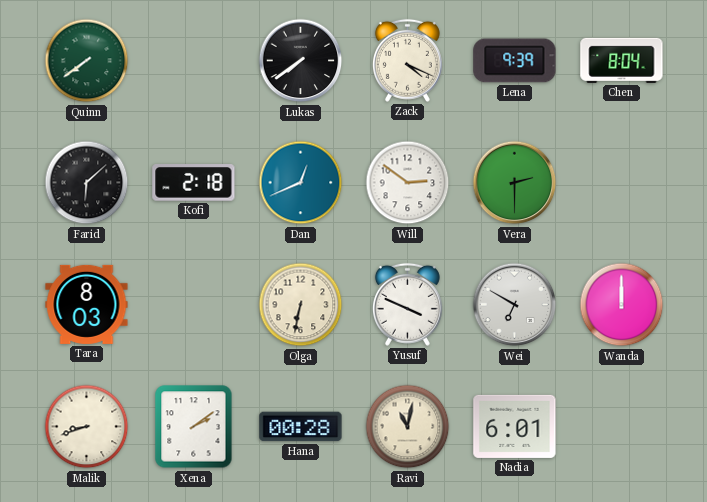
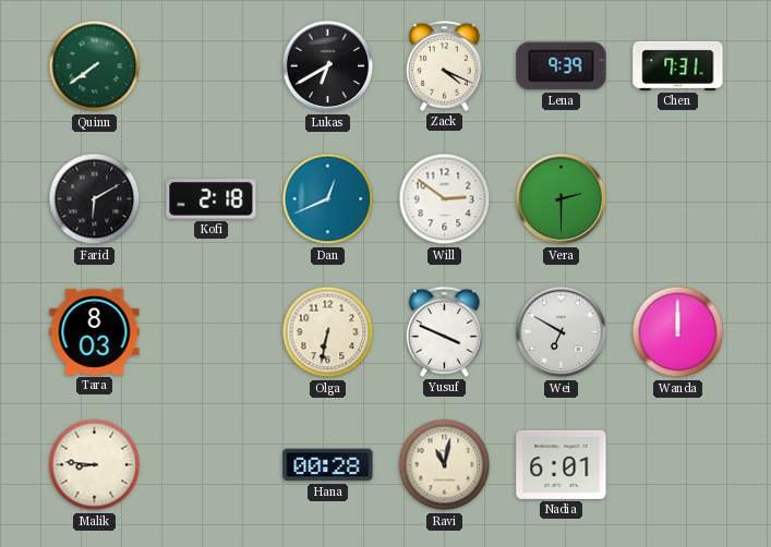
Lukas: 7:39 -> 6:40
Chen: 8:04 -> 7:31
Farid: 6:08 -> 6:10
Malik: 8:42 -> 8:46
Xena: 2:09 -> none
